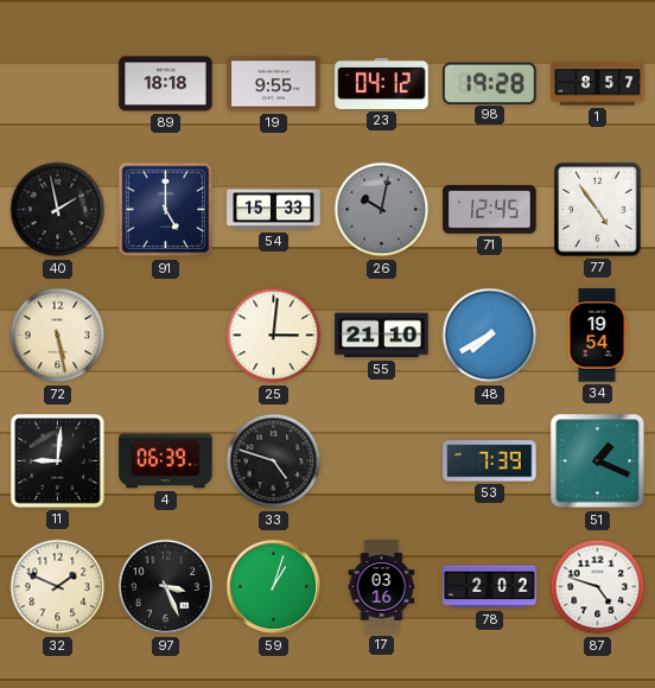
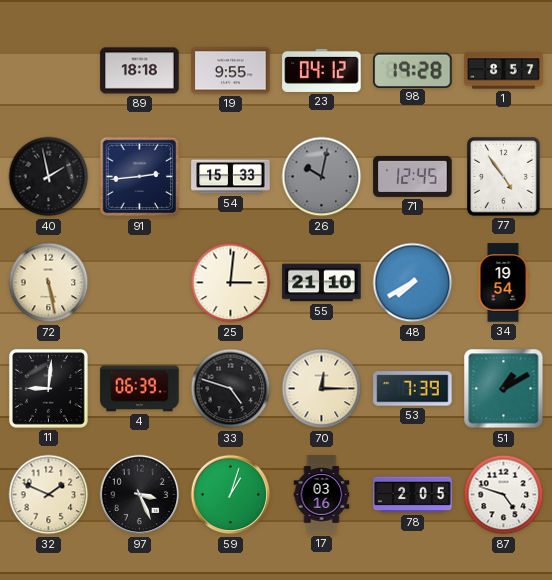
91: 5:00 -> 2:44
70: none -> 12:15
51: 1:19 -> 1:10
78: 2:02 -> 2:05
